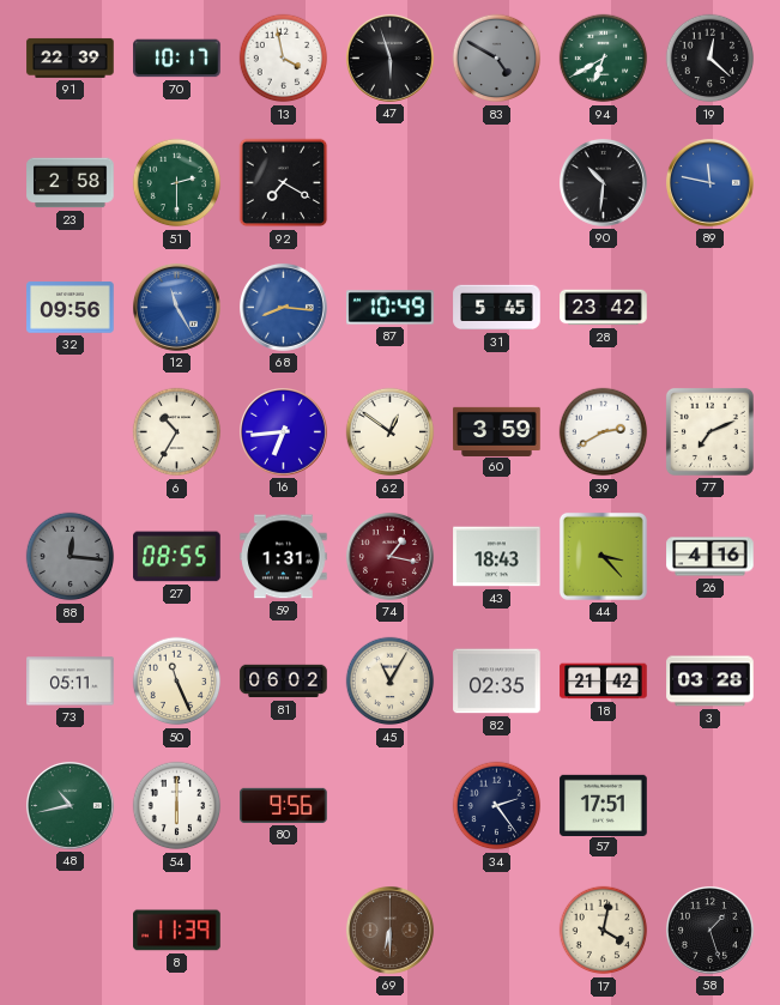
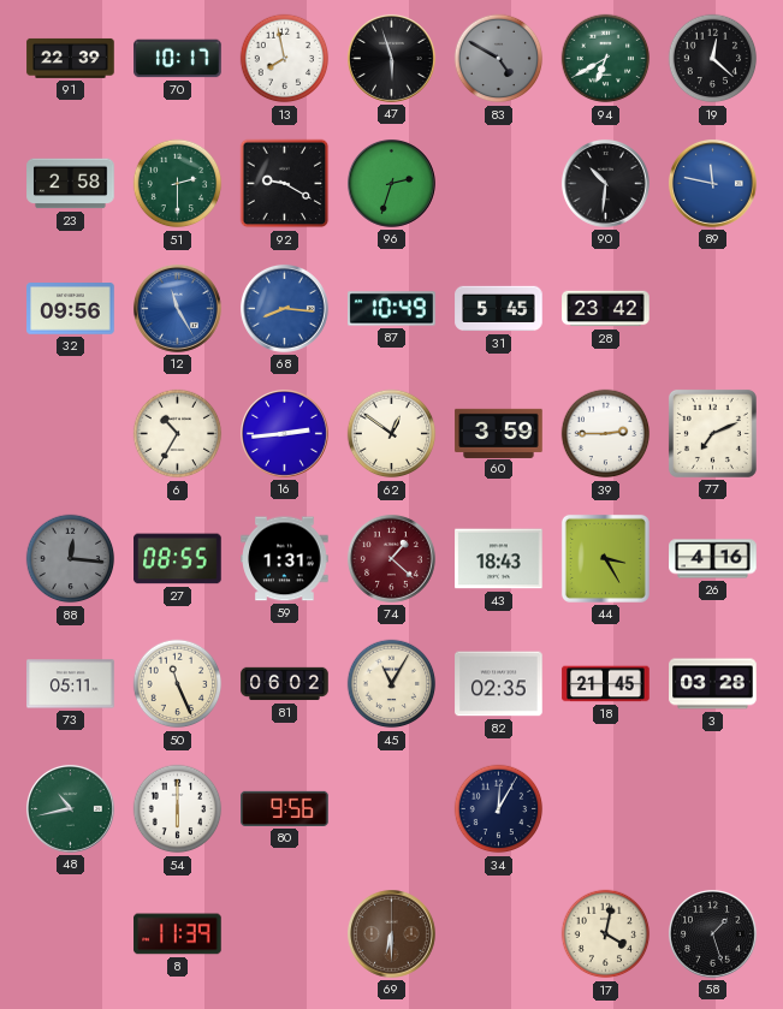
13: 3:58 -> 7:58
92: 7:20 -> 9:20
96: none -> 2:33
16: 6:44 -> 2:44
39: 2:40 -> 2:45
74: 1:17 -> 1:22
44: 3:23 -> 3:25
18: 21:42 -> 21:45
34: 2:24 -> 12:05
57: 17:51 -> none
